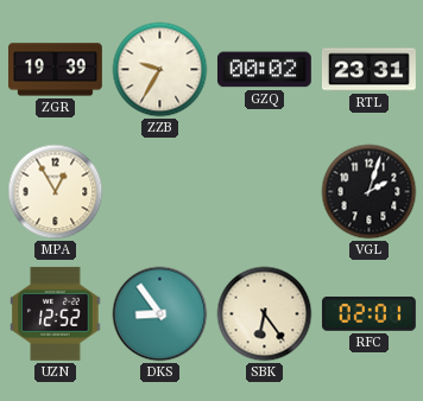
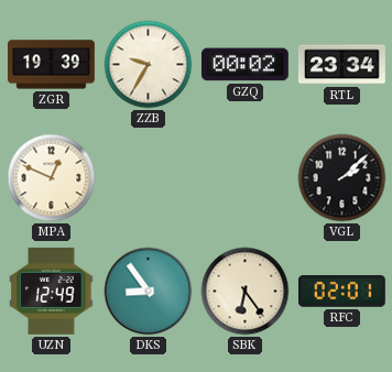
RTL: 23:31 -> 23:34
MPA: 12:55 -> 12:49
VGL: 2:03 -> 2:08
UZN: 12:52 -> 12:49
